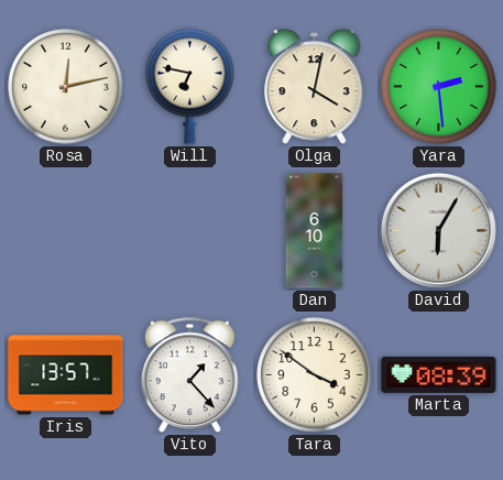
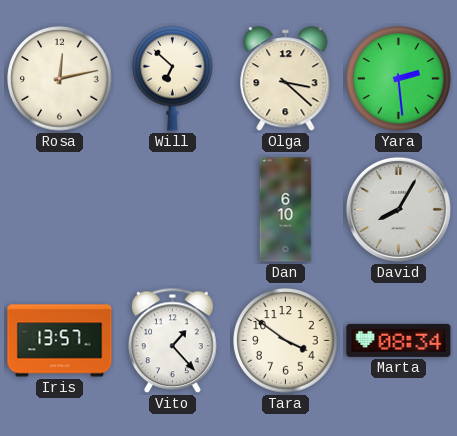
Will: 6:47 -> 6:52
Olga: 4:02 -> 3:22
David: 6:05 -> 8:05
Marta: 08:39 -> 08:34
